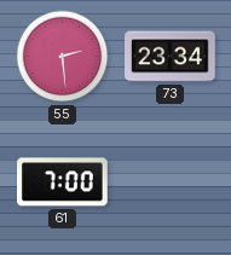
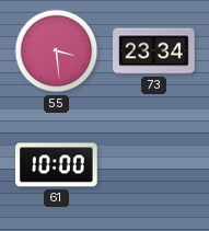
55: 2:29 -> 3:29
61: 7:00 -> 10:00
